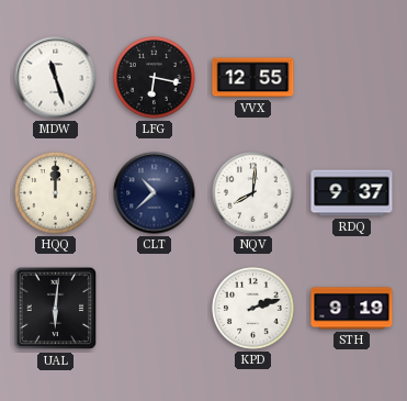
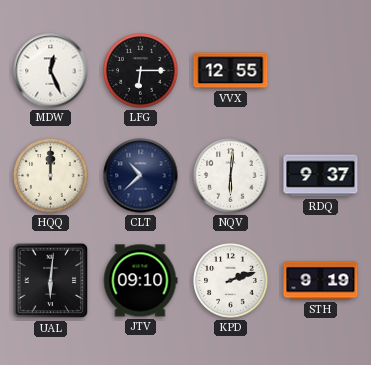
MDW: 11:27 -> 12:26
LFG: 6:17 -> 6:15
NQV: 8:01 -> 6:01
JTV: none -> 09:10
